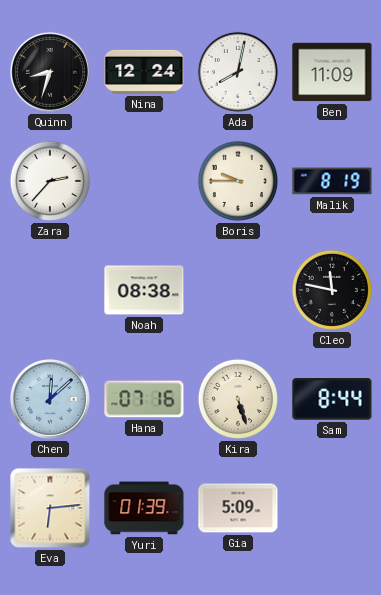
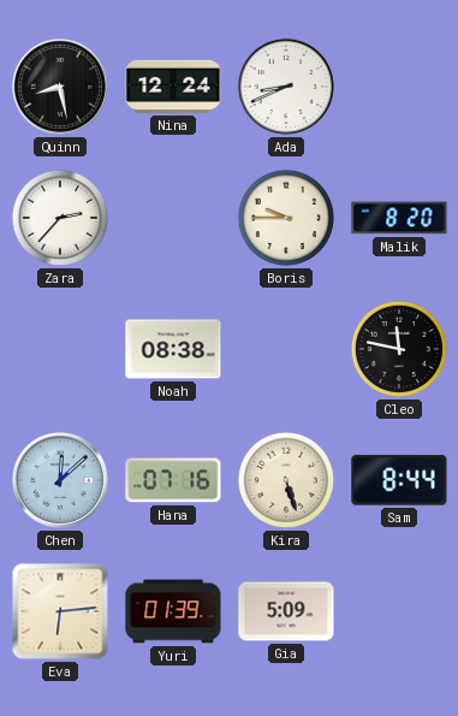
Quinn: 8:33 -> 8:28
Ada: 8:02 -> 8:41
Ben: 11:09 -> none
Malik: 8:19 -> 8:20
